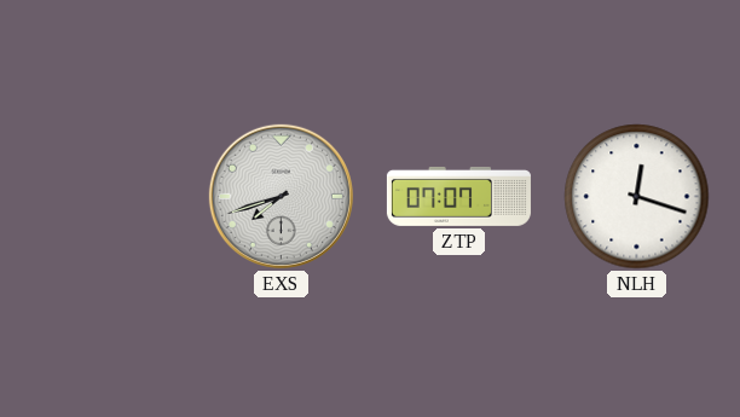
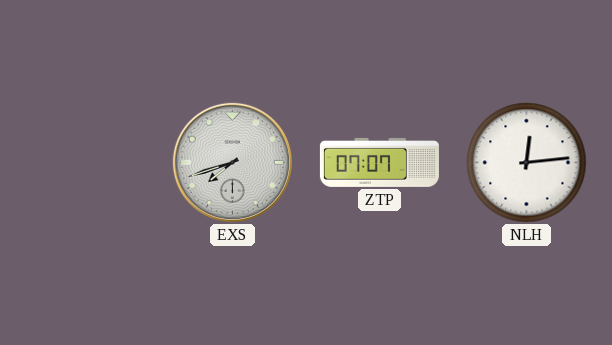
NLH: 12:18 -> 12:14
